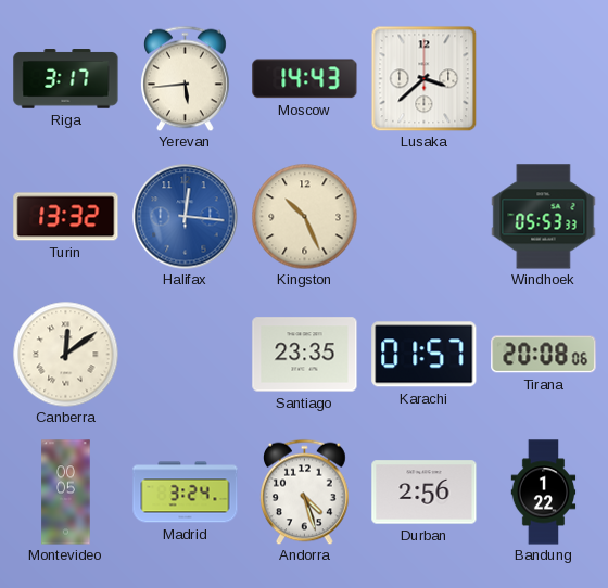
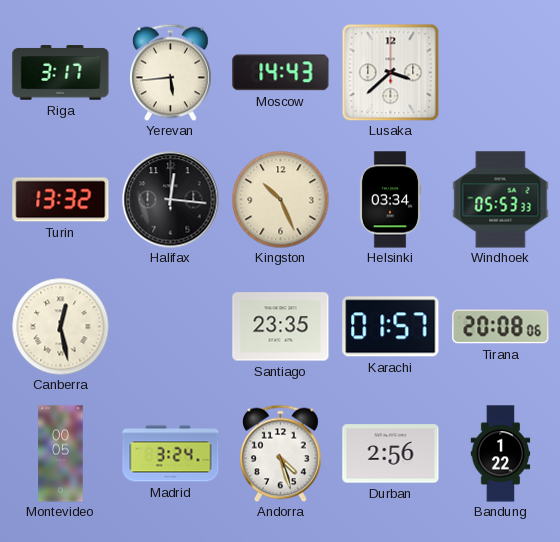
Halifax dial: blue -> black
Helsinki: none -> 03:34
Canberra: 12:09 -> 12:28
